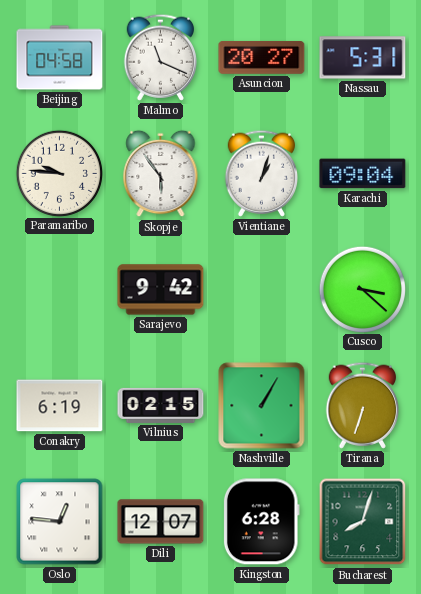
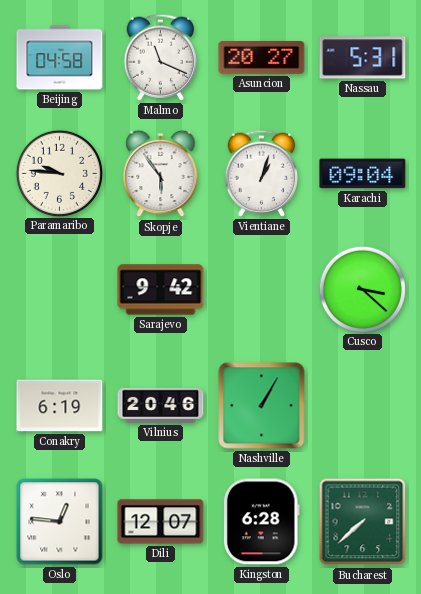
Vilnius: 02:15 -> 20:46
Tirana: 6:33 -> none
Bucharest: 8:03 -> 7:38
